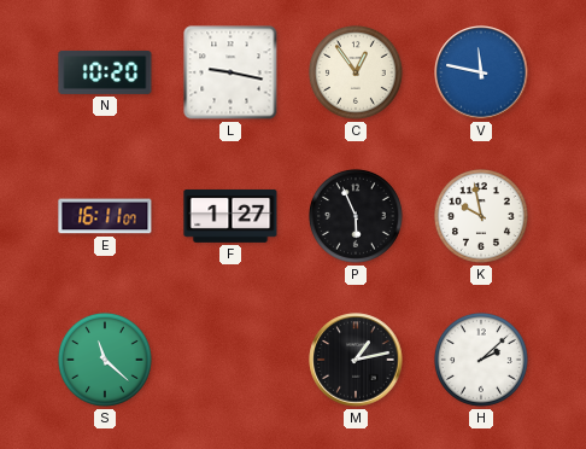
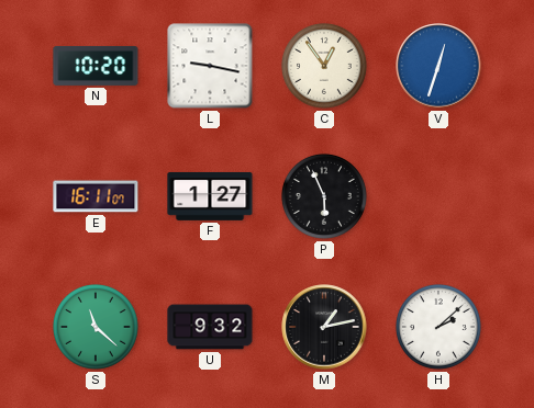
V: 11:47 -> 12:33
K: 9:58 -> none
U: none -> 9:32
